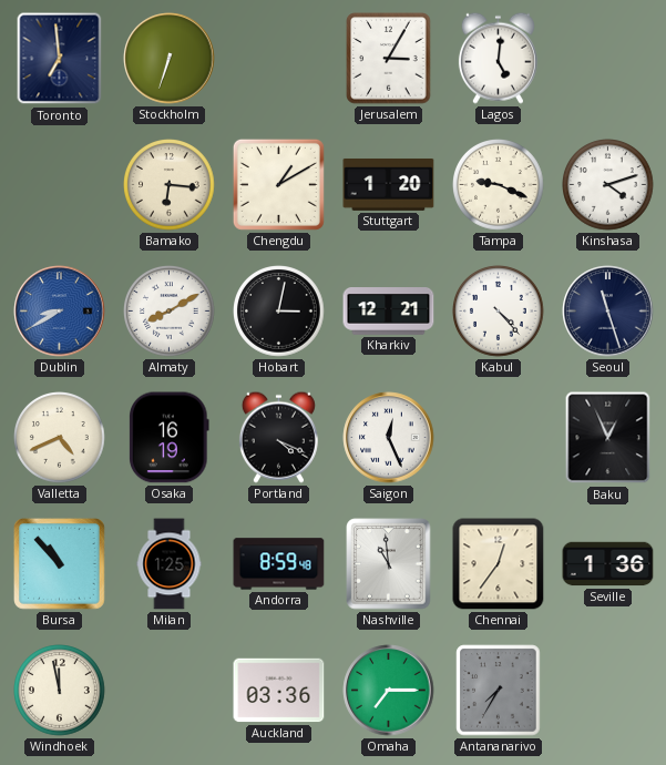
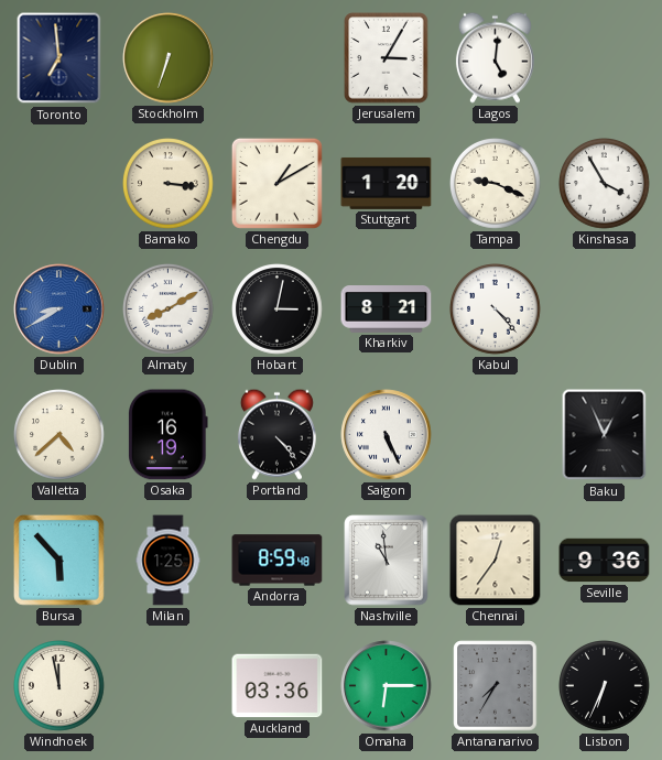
Bamako: 6:16 -> 3:16
Kinshasa: 4:12 -> 3:55
Kharkiv: 12:21 -> 8:21
Seoul: 11:27 -> none
Valletta: 4:41 -> 4:38
Portland: 4:19 -> 4:23
Saigon: 12:26 -> 5:26
Bursa: 10:53 -> 5:53
Seville: 1:36 -> 9:36
Omaha: 7:15 -> 6:15
Lisbon: none -> 6:34
